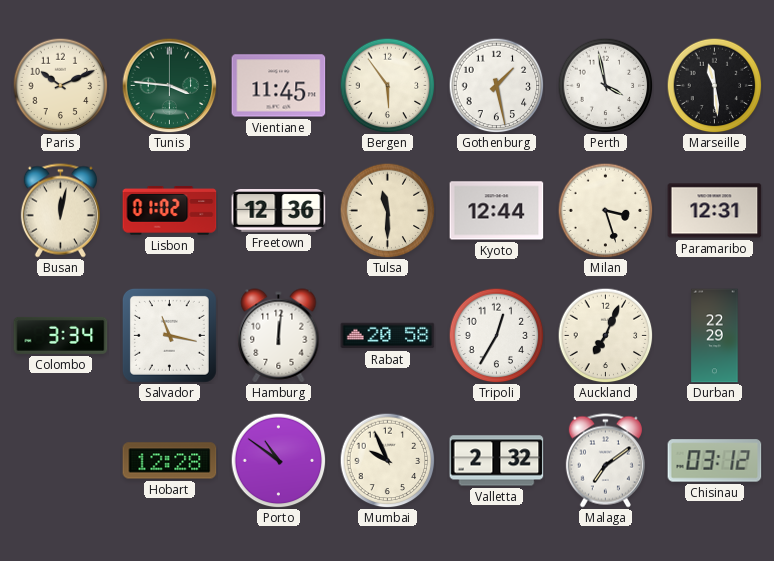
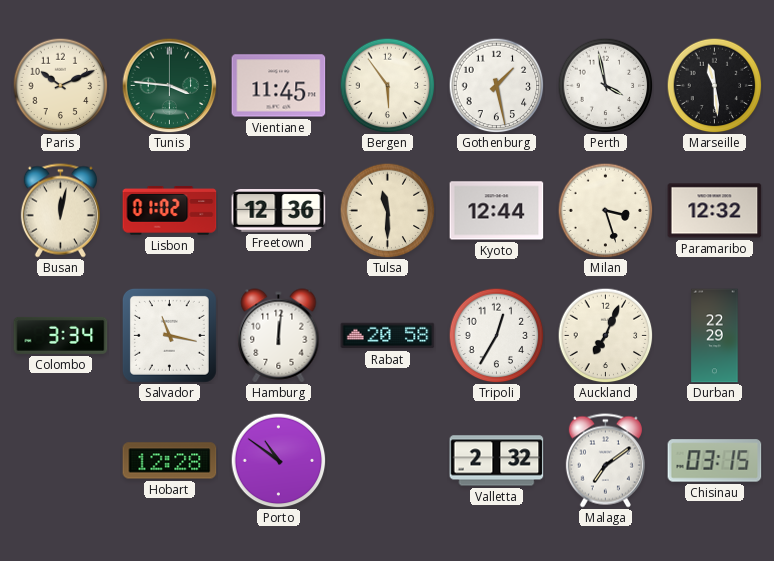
Paramaribo: 12:31 -> 12:32
Mumbai: 9:56 -> none
Chisinau: 03:12 -> 03:15
